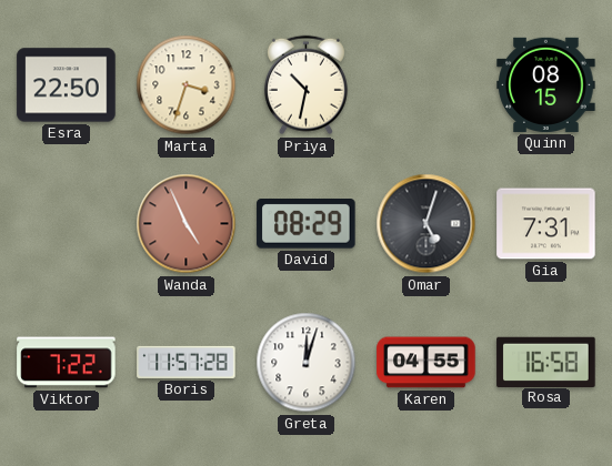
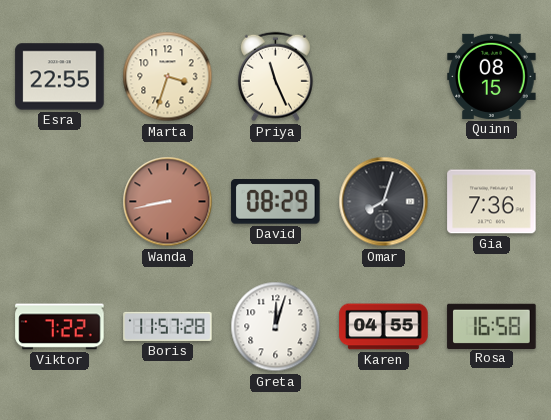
Esra: 22:50 -> 22:55
Priya: 10:32 -> 11:26
Wanda: 4:56 -> 8:43
Omar: 5:03 -> 8:03
Gia: 7:31 -> 7:36
